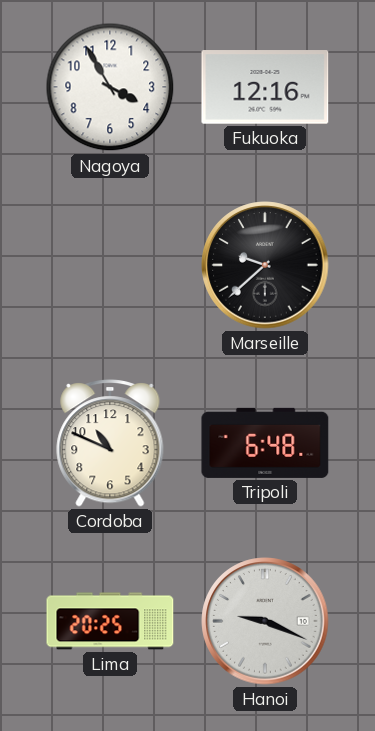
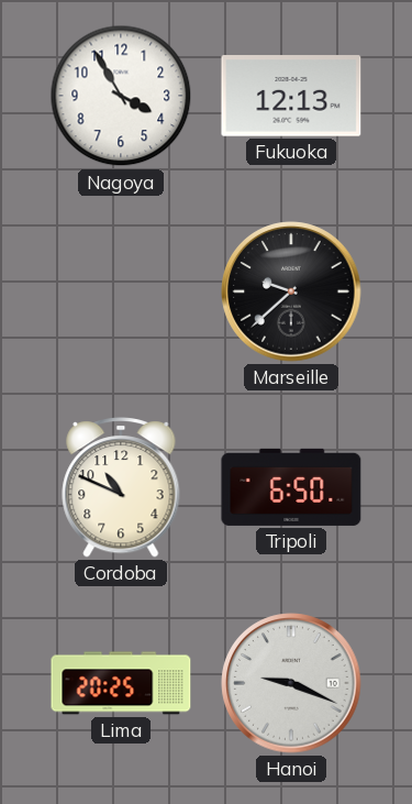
Fukuoka: 12:16 -> 12:13
Tripoli: 6:48 -> 6:50
